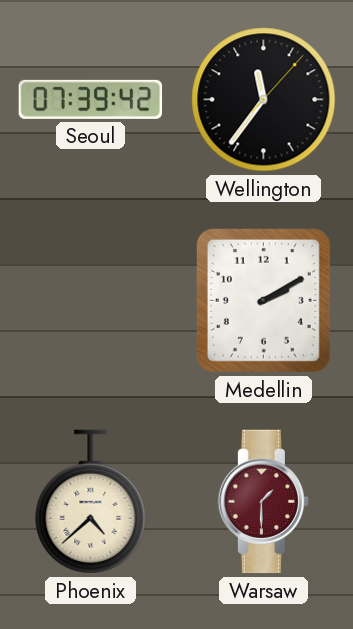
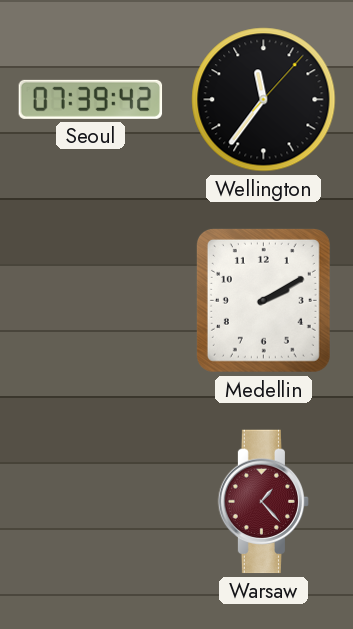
Phoenix: 4:38 -> none
Warsaw: 1:30 -> 1:23
